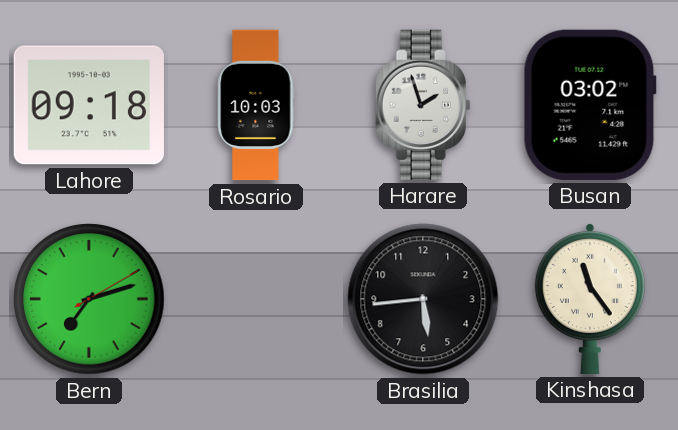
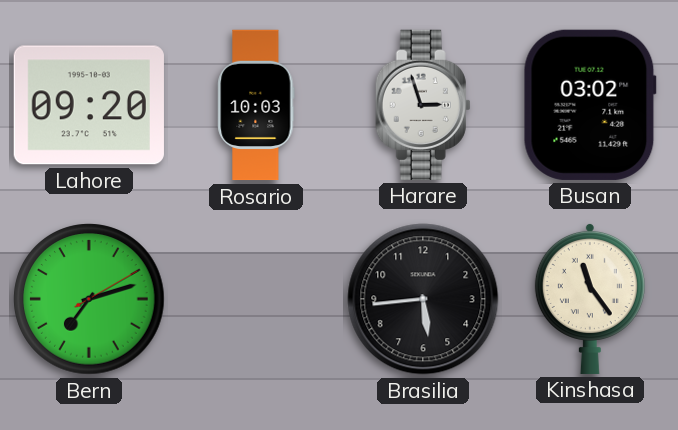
Lahore: 09:18 -> 09:20
Harare: 1:57 -> 2:57
